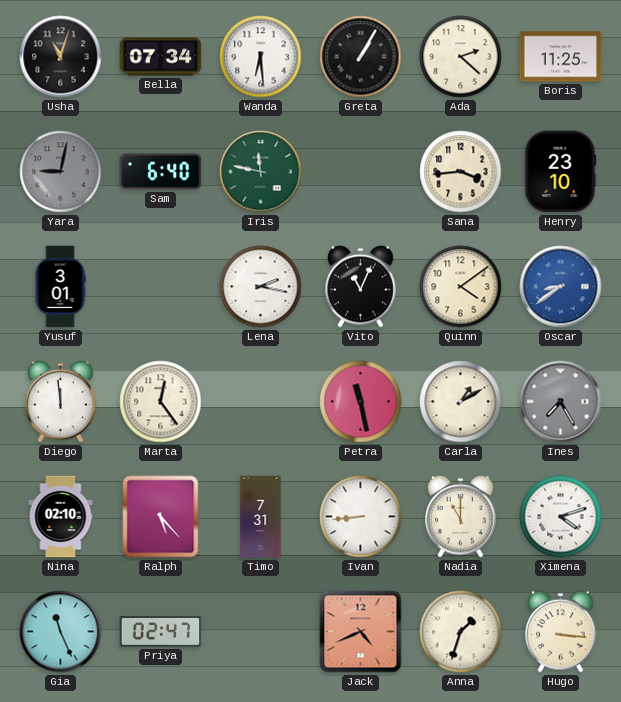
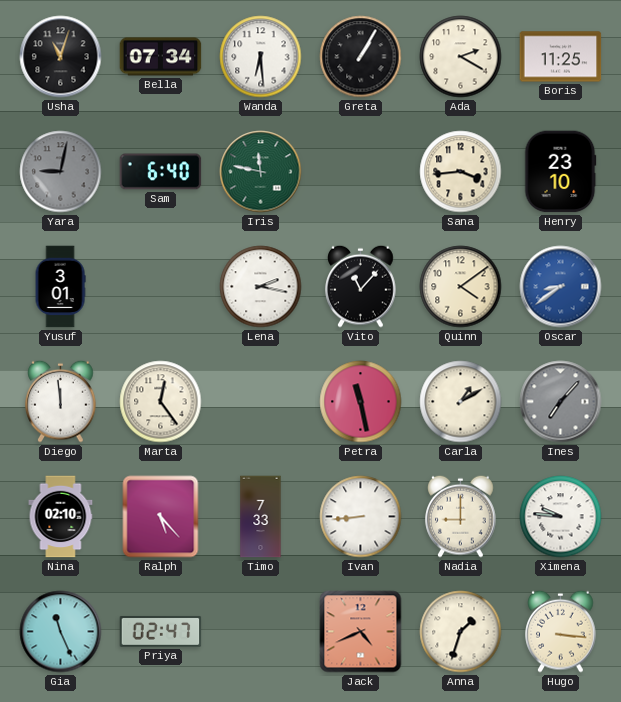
Ada: 2:22 -> 2:20
Vito: 11:04 -> 11:07
Ines: 7:25 -> 7:07
Timo: 7:31 -> 7:33
Nadia: 11:00 -> 9:00
Ximena: 4:12 -> 9:46
